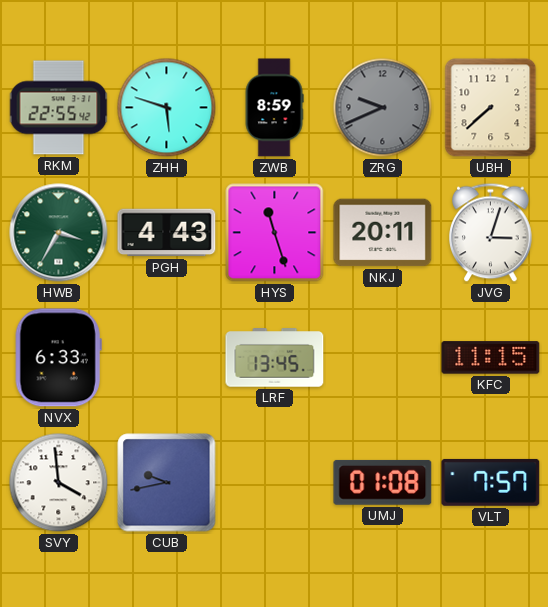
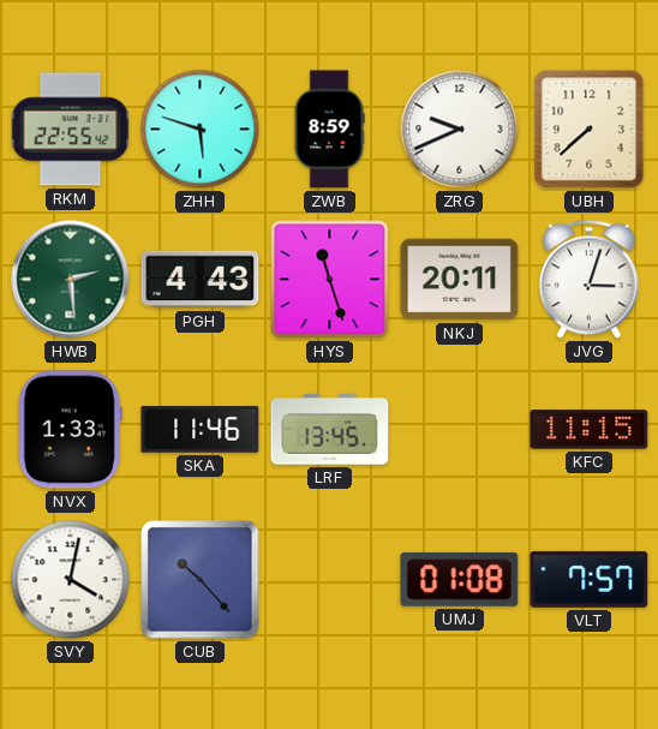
ZRG dial: grey -> white
HWB: 3:35 -> 2:29
NVX: 6:33 -> 1:33
SKA: none -> 11:46
SVY: 3:59 -> 4:02
CUB: 9:43 -> 10:23
